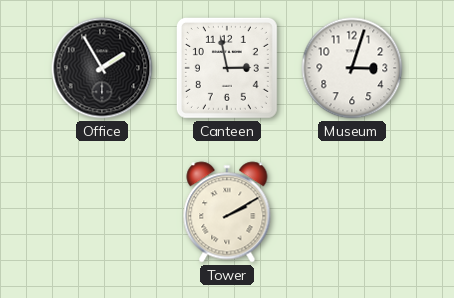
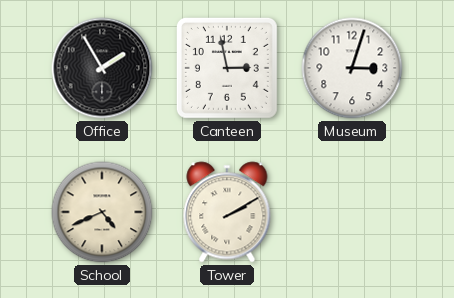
School: none -> 4:41
